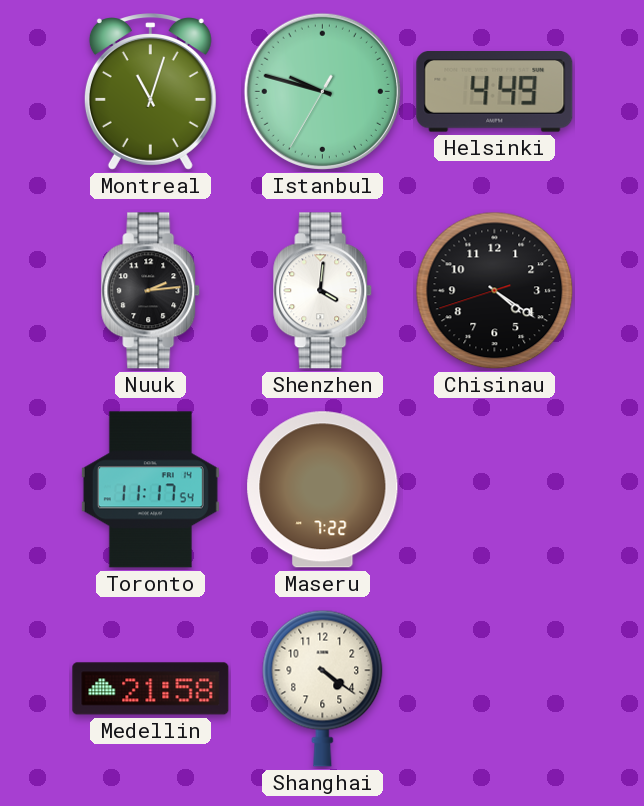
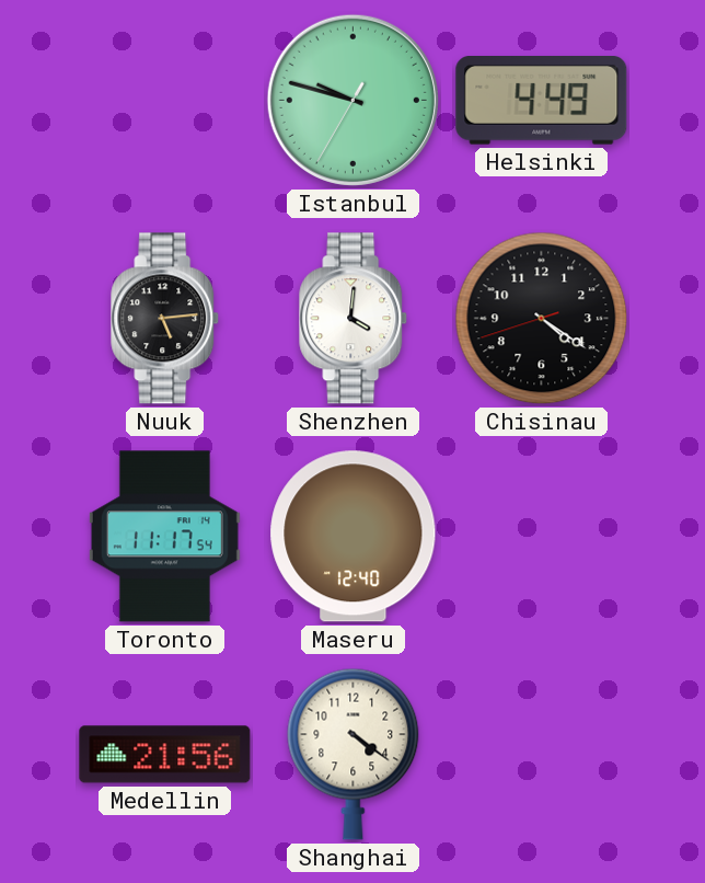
Montreal: 11:03 -> none
Nuuk: 2:14 -> 5:14
Maseru: 7:22 -> 12:40
Medellin: 21:58 -> 21:56
